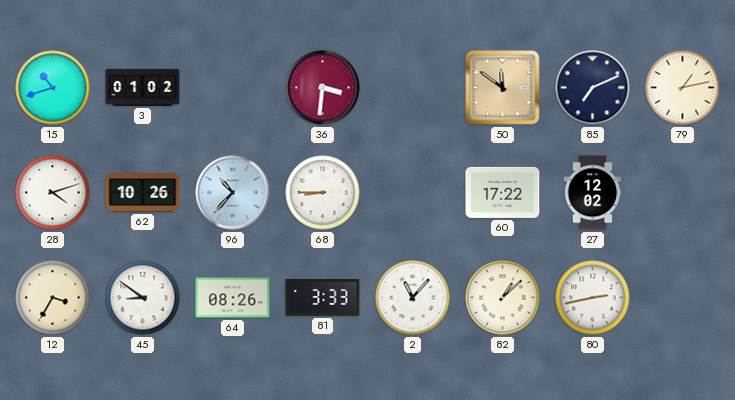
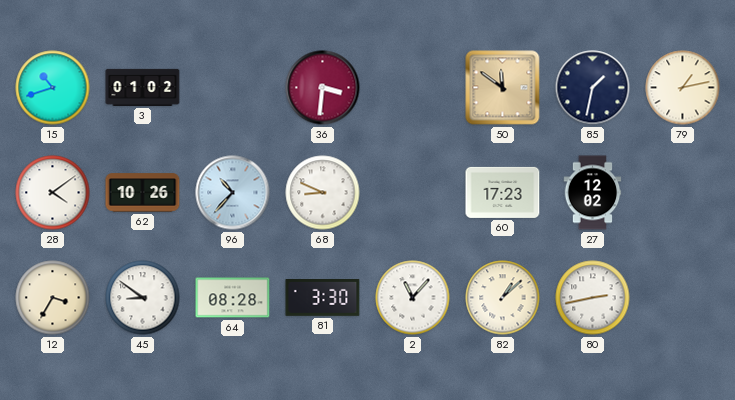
85: 7:11 -> 1:32
28: 4:12 -> 4:09
68: 8:45 -> 8:49
60: 17:22 -> 17:23
64: 08:26 -> 08:28
81: 3:33 -> 3:30
